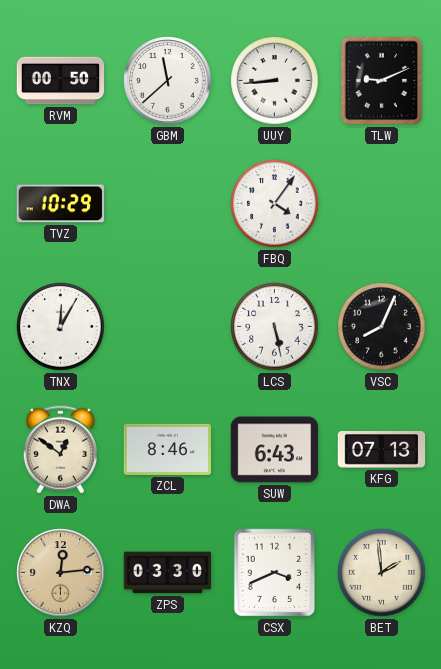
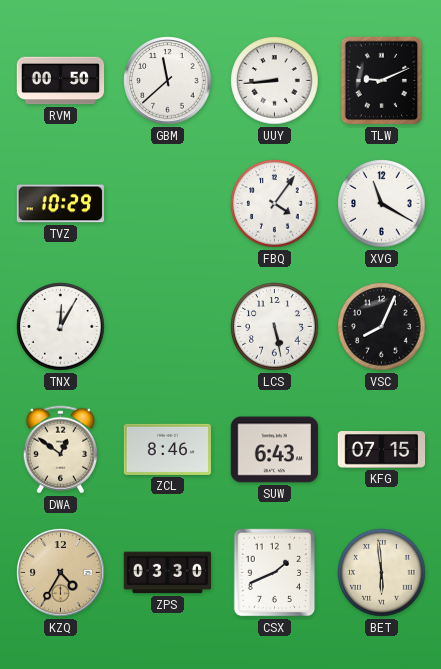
XVG: none -> 11:20
KFG: 07:13 -> 07:15
KZQ: 12:14 -> 4:35
CSX: 3:41 -> 1:41
BET: 1:59 -> 5:59
